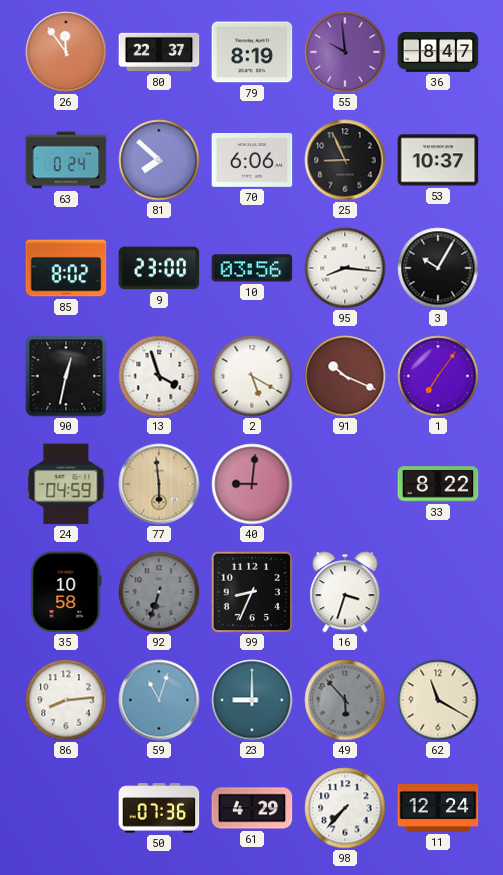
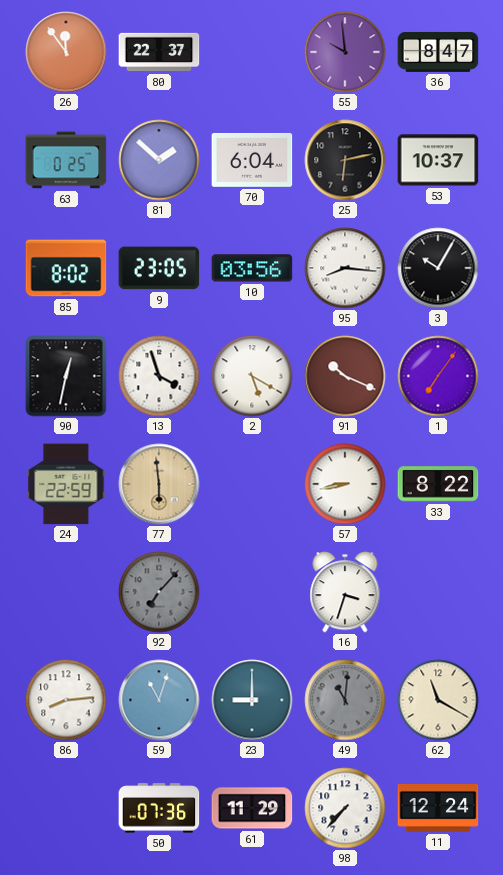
79: 8:19 -> none
63: 0:24 -> 0:25
81: 7:52 -> 1:52
70: 6:06 -> 6:04
25: 8:56 -> 6:13
9: 23:00 -> 23:05
24: 04:59 -> 22:59
40: 9:01 -> none
57: none -> 8:43
35: 10:58 -> none
92: 6:33 -> 7:07
99: 8:34 -> none
49: 5:53 -> 11:01
61: 4:29 -> 11:29
